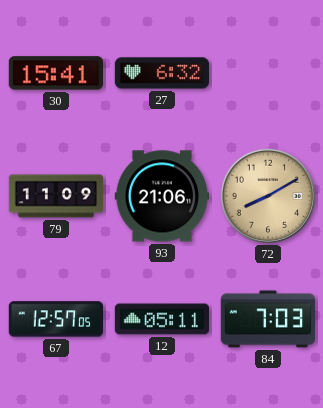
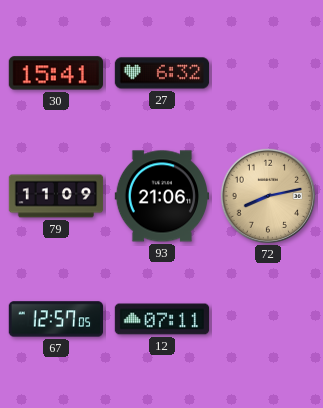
72: 8:10 -> 8:13
12: 05:11 -> 07:11
84: 7:03 -> none
